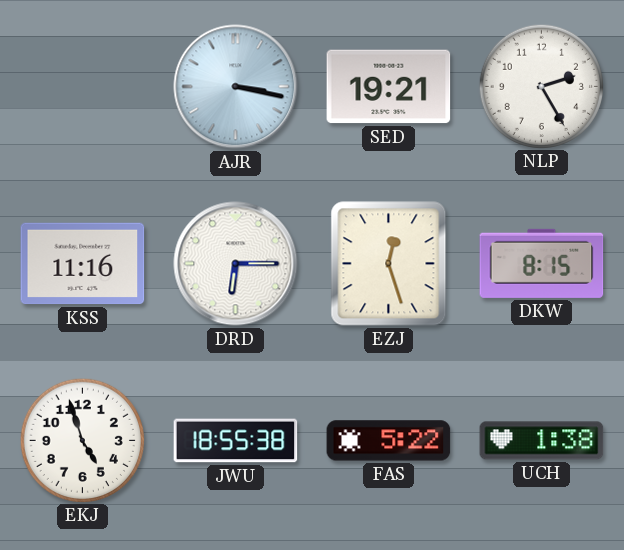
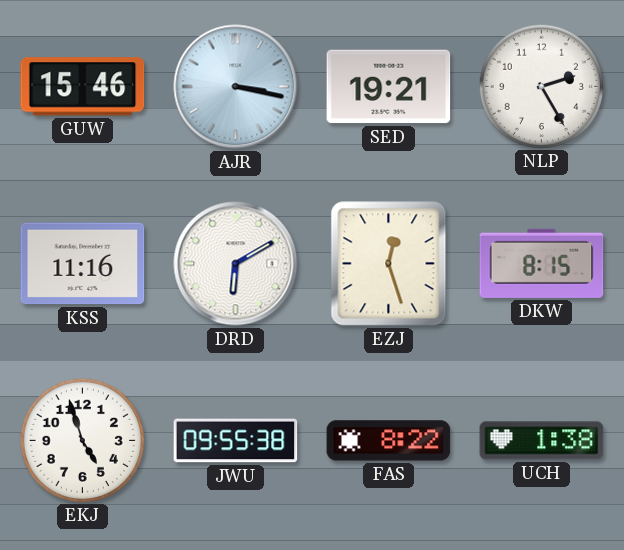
GUW: none -> 15:46
DRD: 6:15 -> 6:10
JWU: 18:55 -> 09:55
FAS: 5:22 -> 8:22
